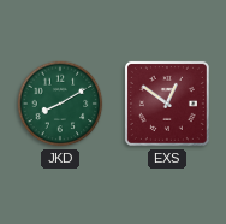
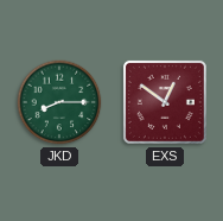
JKD: 8:10 -> 8:15
